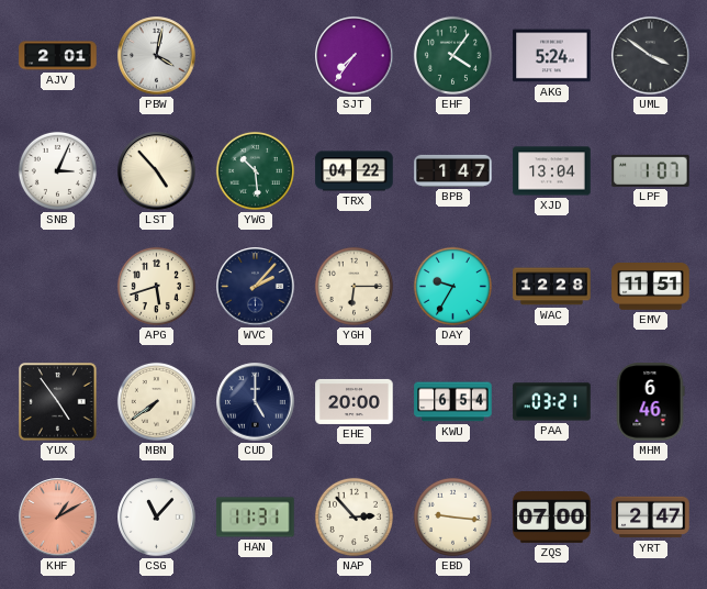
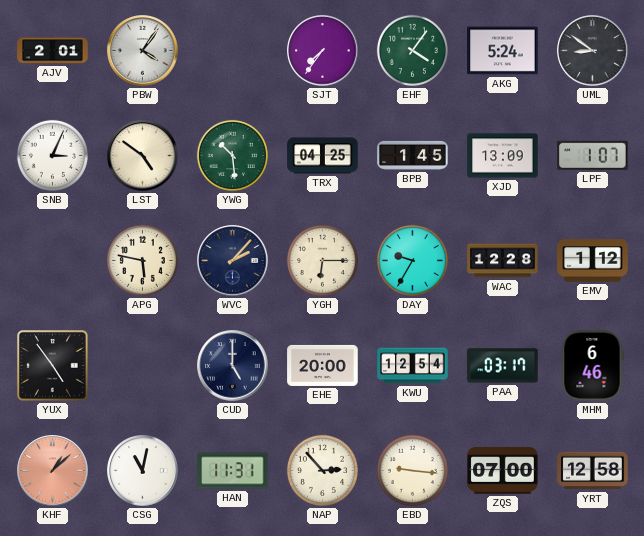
PBW: 4:02 -> 4:06
UML: 3:51 -> 8:51
LST: 4:53 -> 4:51
TRX: 04:22 -> 04:25
BPB: 1:47 -> 1:45
XJD: 13:04 -> 13:09
APG: 5:42 -> 5:47
EMV: 11:51 -> 1:12
MBN: 7:39 -> none
KWU: 6:54 -> 12:54
PAA: 03:21 -> 03:17
KHF: 1:10 -> 1:08
CSG: 11:07 -> 11:02
YRT: 2:47 -> 12:58
